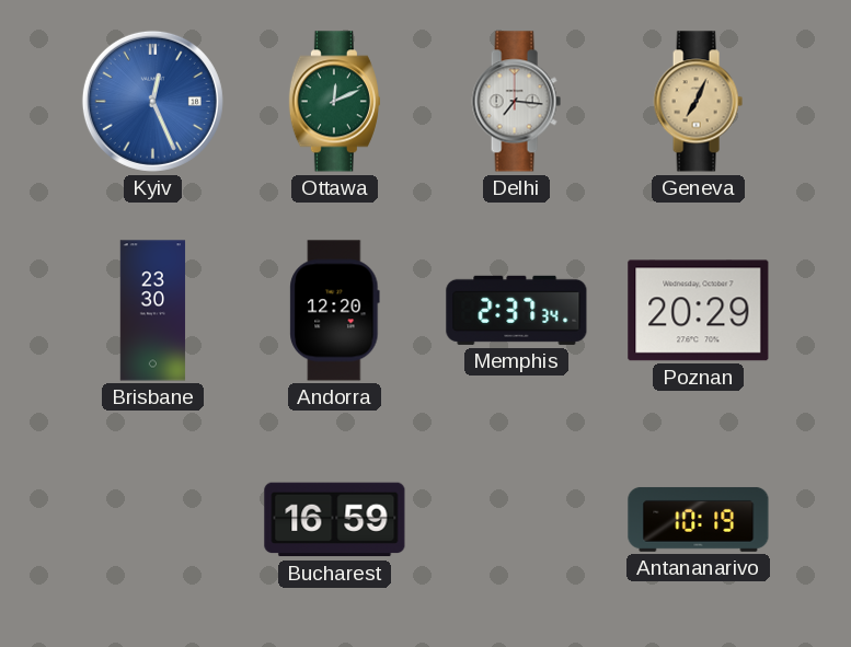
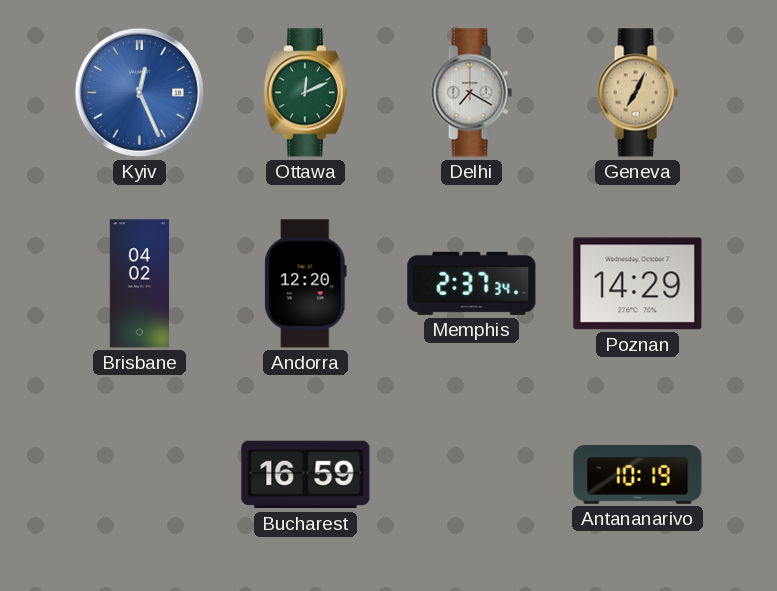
Delhi: 7:16 -> 7:20
Brisbane: 23:30 -> 04:02
Poznan: 20:29 -> 14:29
